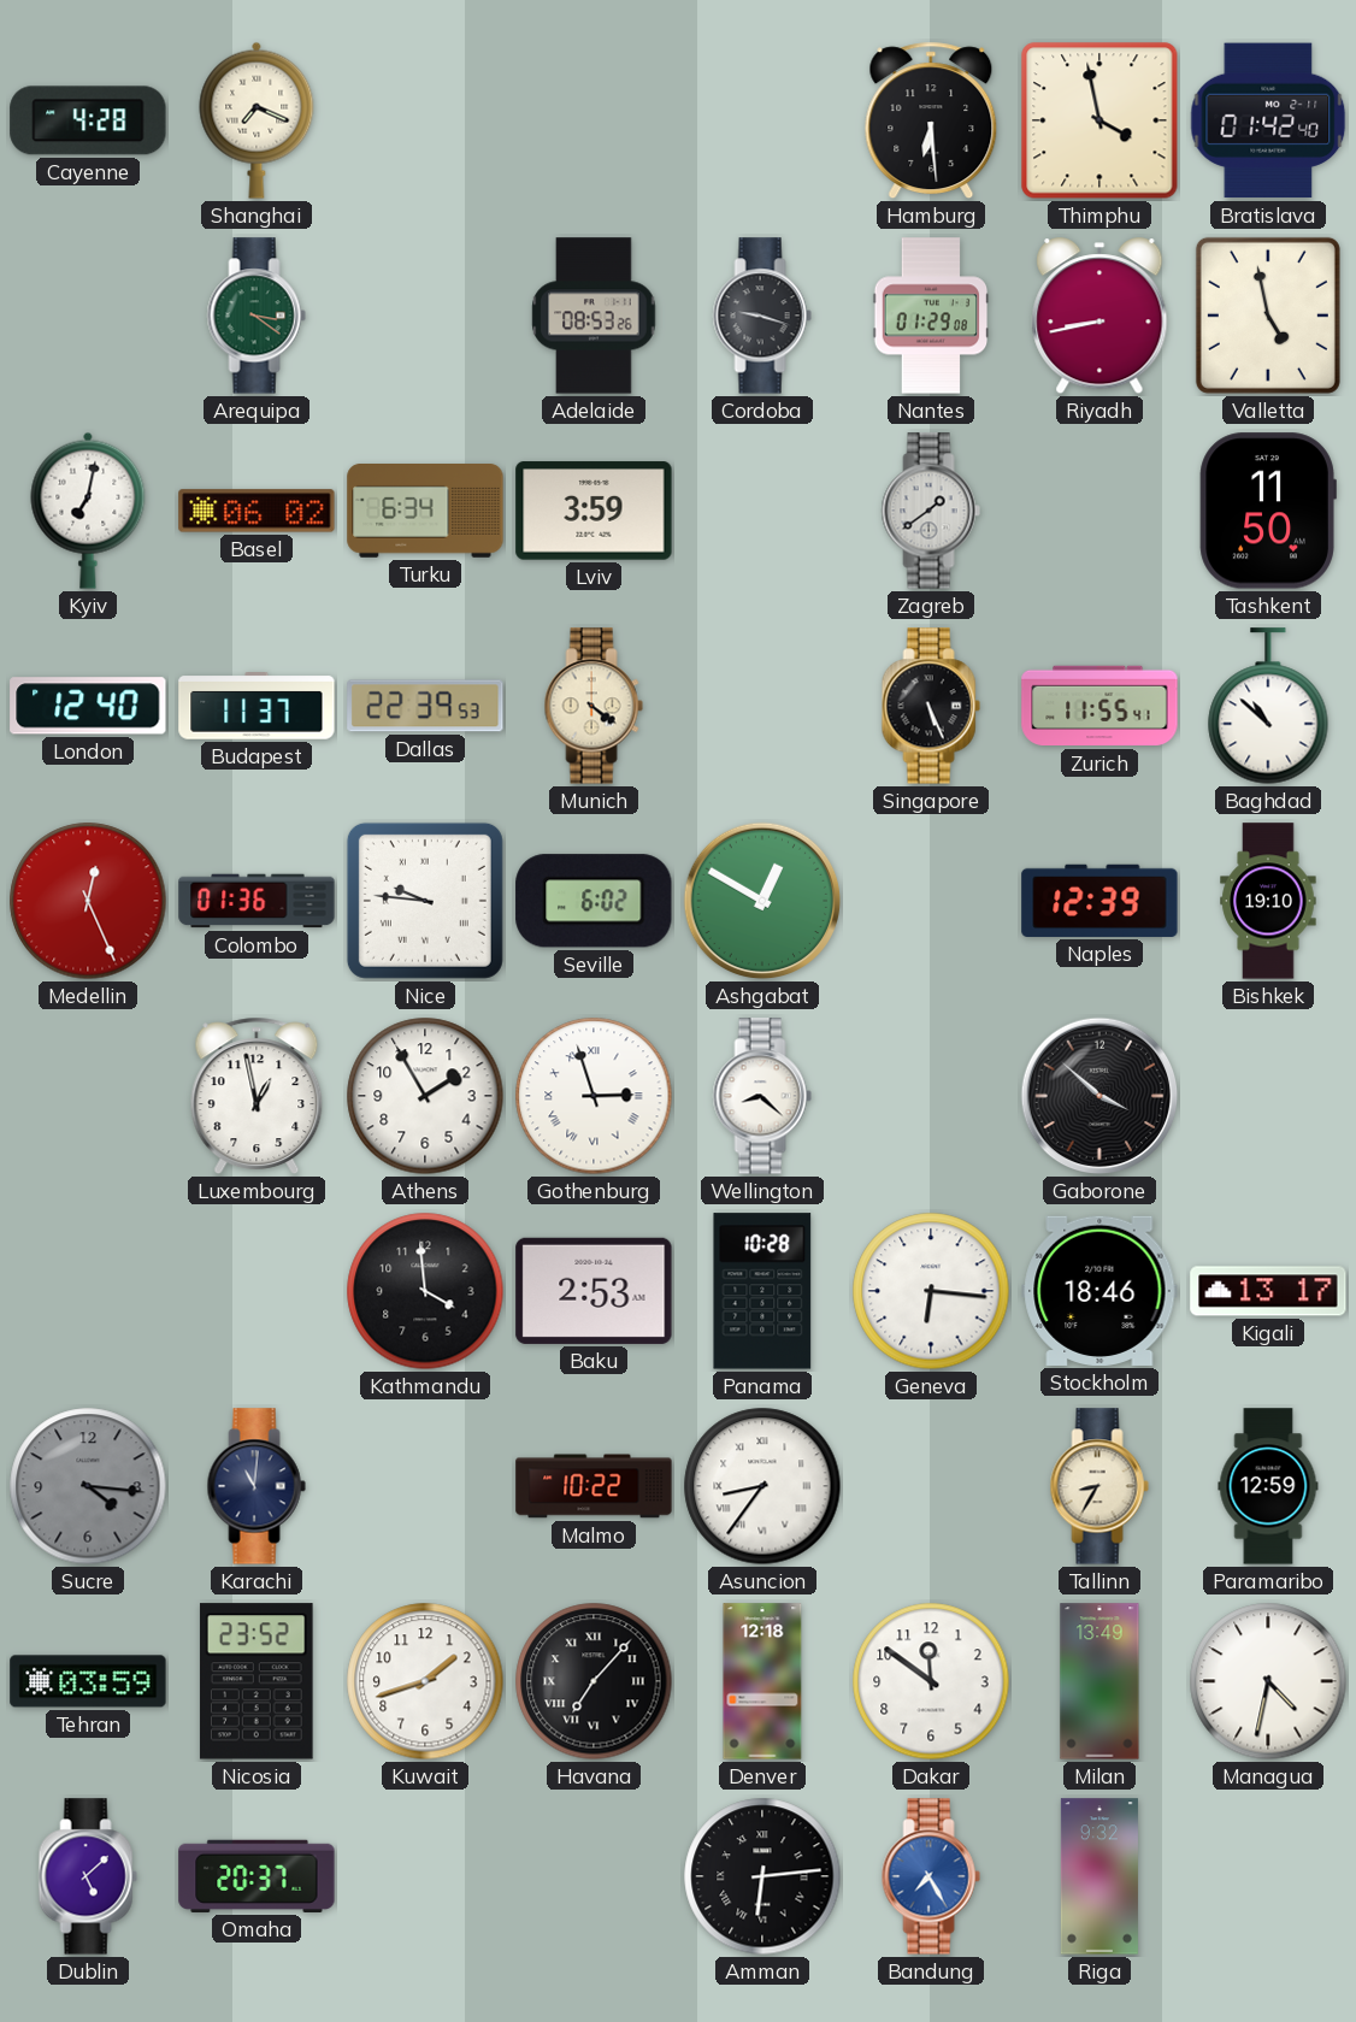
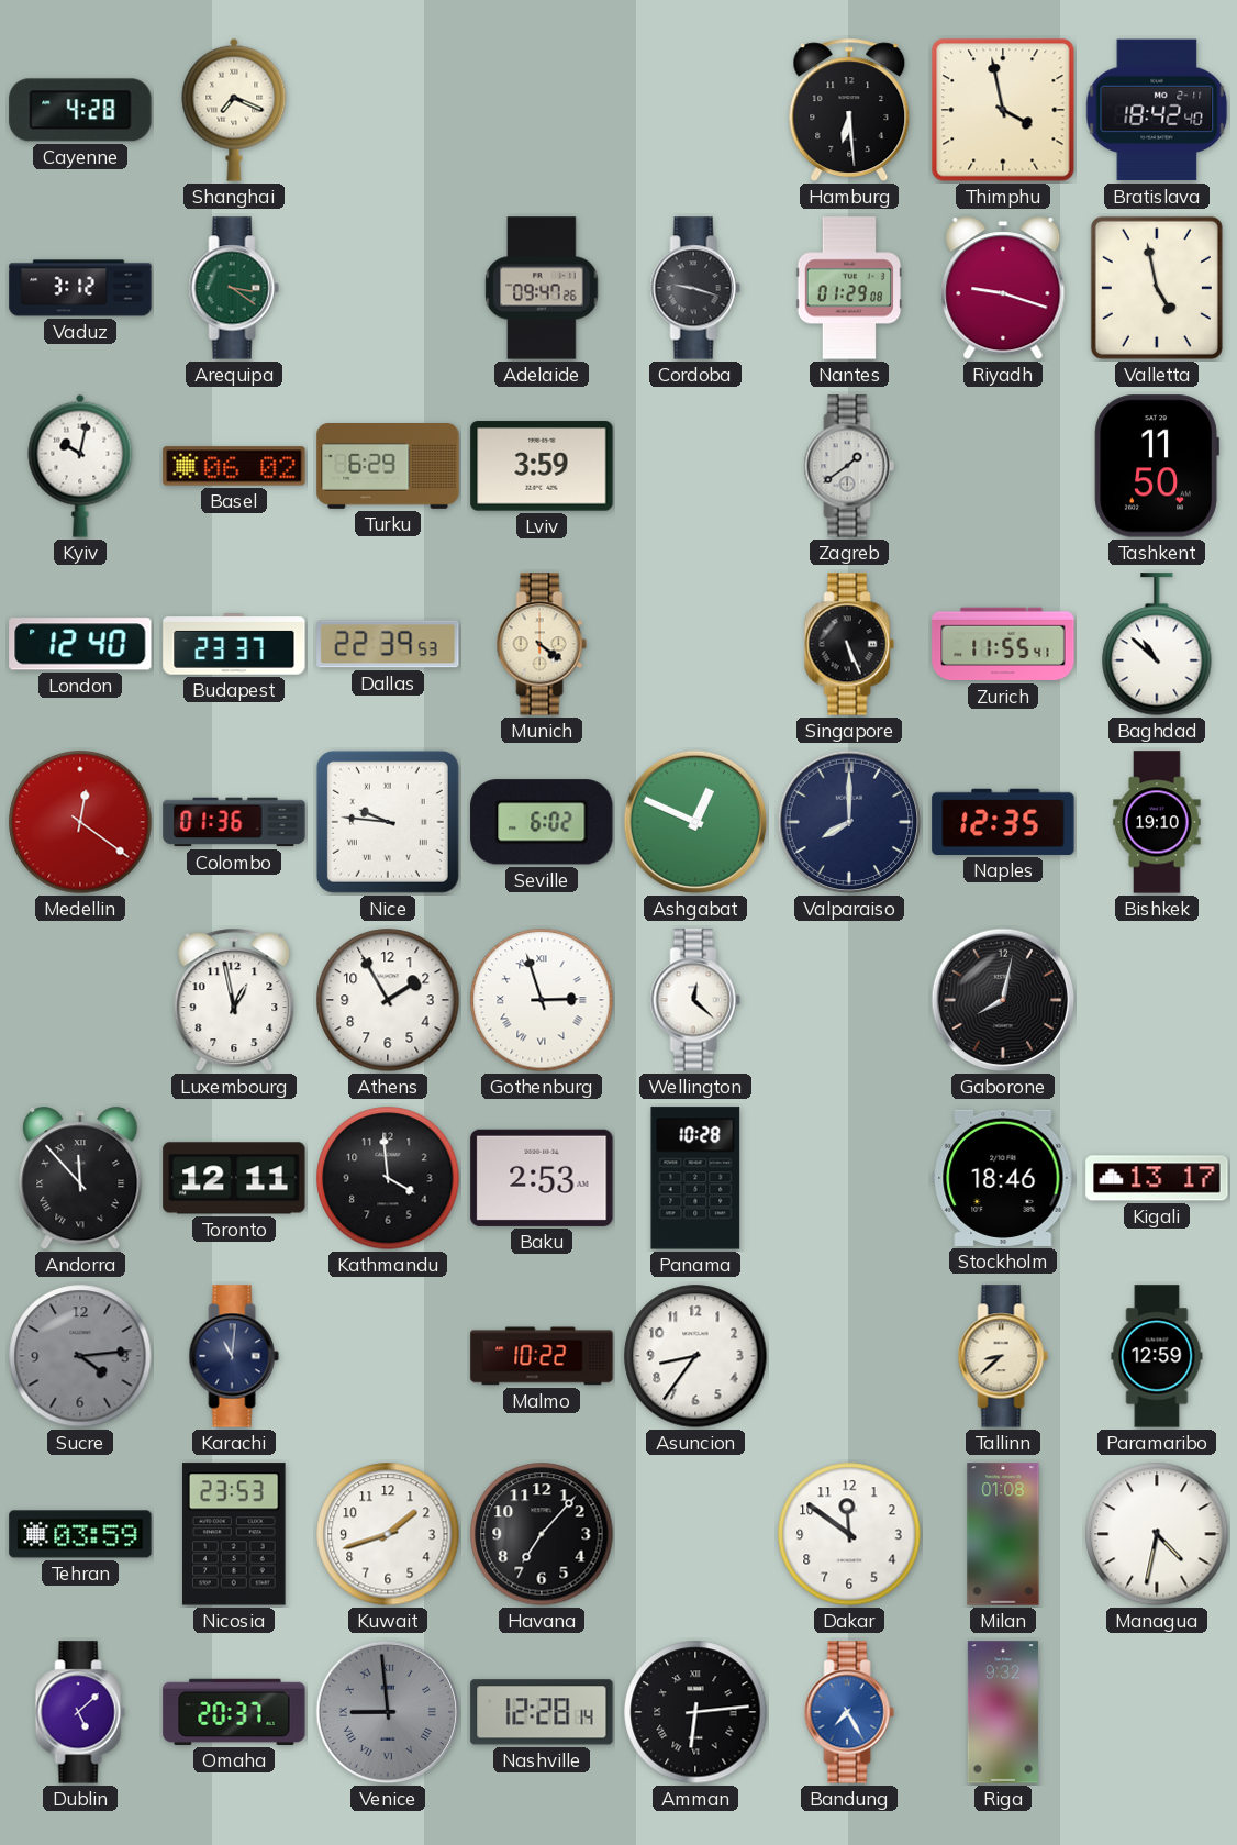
Bratislava: 01:42 -> 18:42
Vaduz: none -> 3:12
Adelaide: 08:53 -> 09:47
Riyadh: 8:43 -> 9:18
Kyiv: 7:02 -> 10:02
Turku: 6:34 -> 6:29
Budapest: 11:37 -> 23:37
Medellin: 12:26 -> 12:21
Ashgabat: 12:50 -> 12:49
Valparaiso: none -> 8:00
Naples: 12:39 -> 12:35
Wellington: 8:22 -> 12:22
Gaborone: 3:52 -> 8:02
Andorra: none -> 11:53
Toronto: none -> 12:11
Geneva: 6:16 -> none
Sucre: 4:16 -> 4:14
Asuncion numerals: Roman -> Arabic
Tallinn: 8:35 -> 8:38
Nicosia: 23:52 -> 23:53
Havana numerals: Roman -> Arabic
Denver: 12:18 -> none
Milan: 13:49 -> 01:08
Venice: none -> 8:59
Nashville: none -> 12:28
